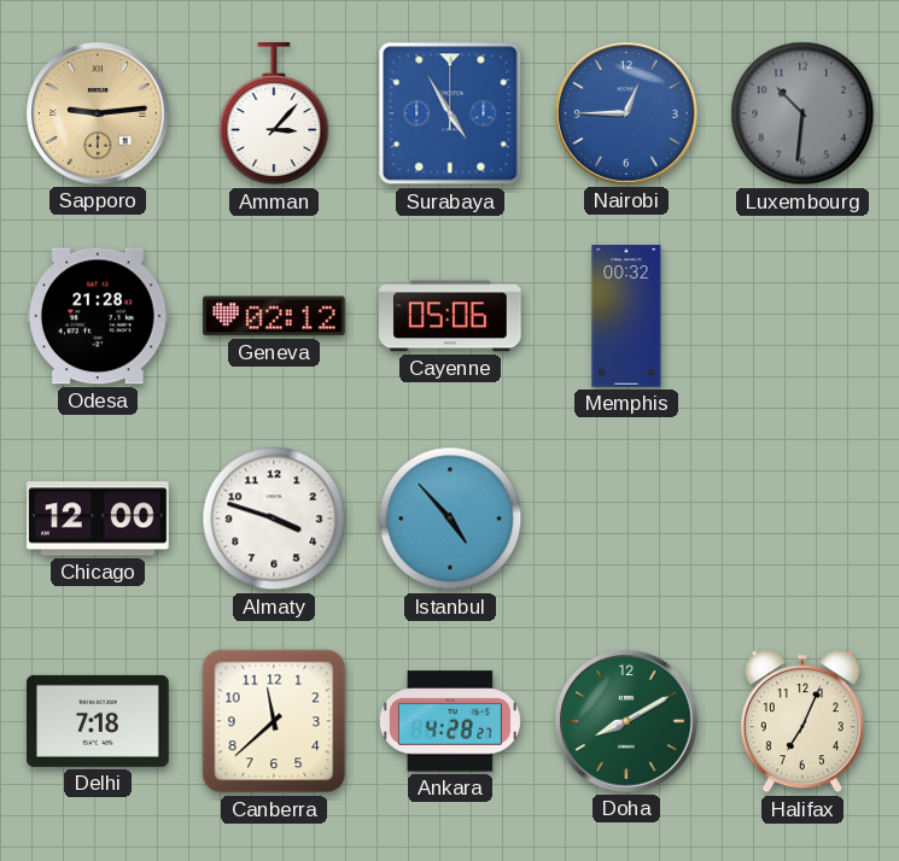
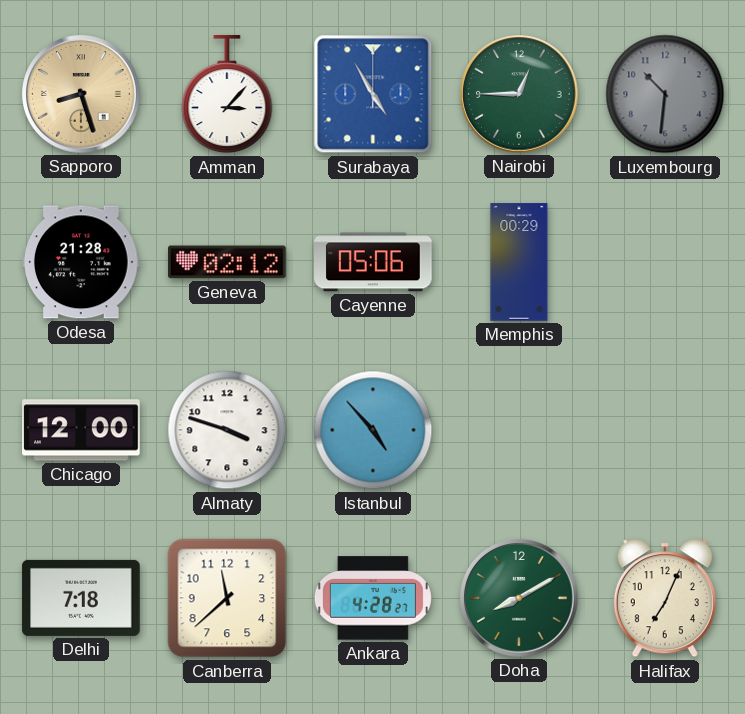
Sapporo: 9:14 -> 8:27
Nairobi dial: blue -> green
Memphis: 00:32 -> 00:29
